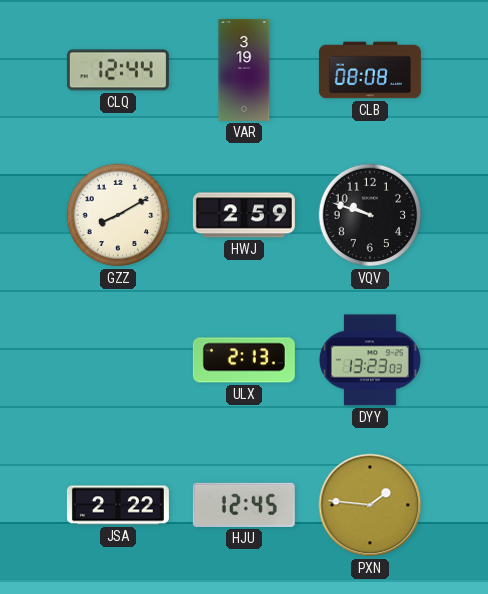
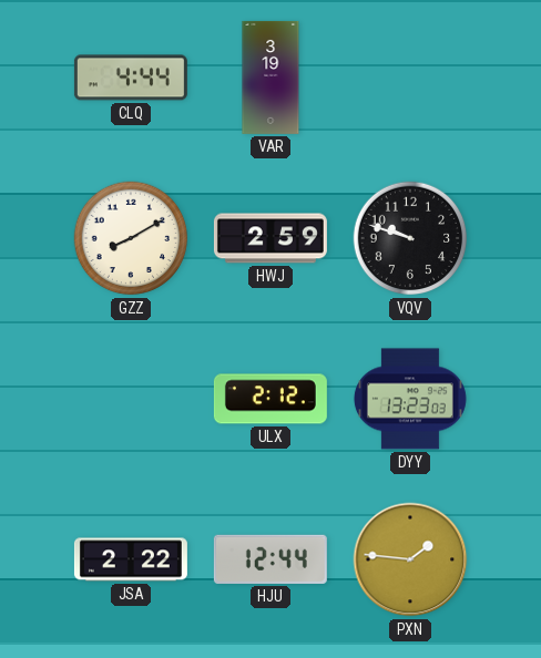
CLQ: 12:44 -> 4:44
CLB: 08:08 -> none
ULX: 2:13 -> 2:12
HJU: 12:45 -> 12:44
